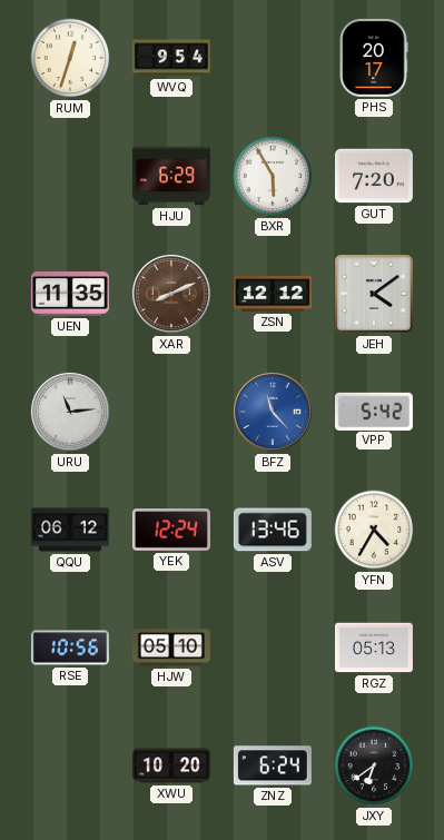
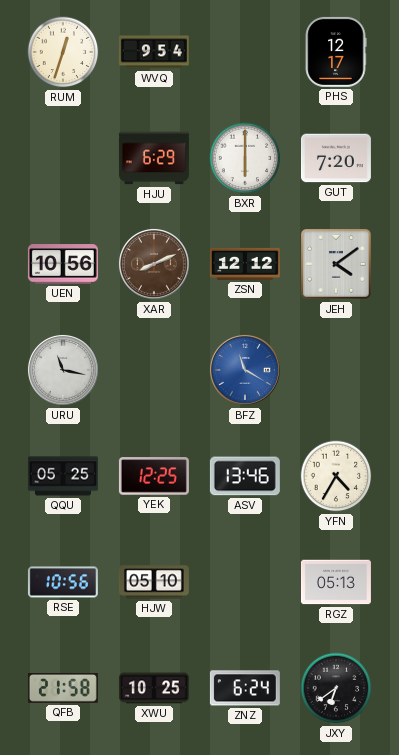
PHS: 20:17 -> 12:17
BXR: 5:55 -> 6:00
UEN: 11:35 -> 10:56
URU: 11:14 -> 11:17
BFZ: 11:23 -> 11:20
VPP: 5:42 -> none
QQU: 06:12 -> 05:25
YEK: 12:24 -> 12:25
QFB: none -> 21:58
XWU: 10:20 -> 10:25
